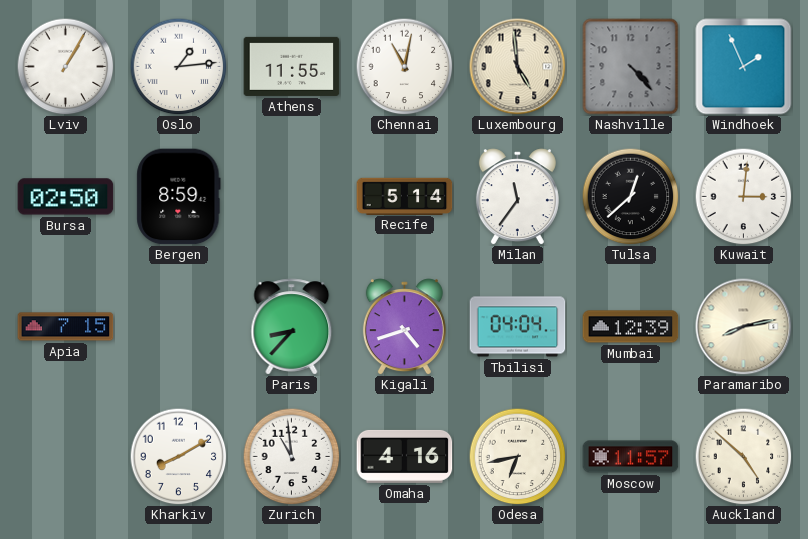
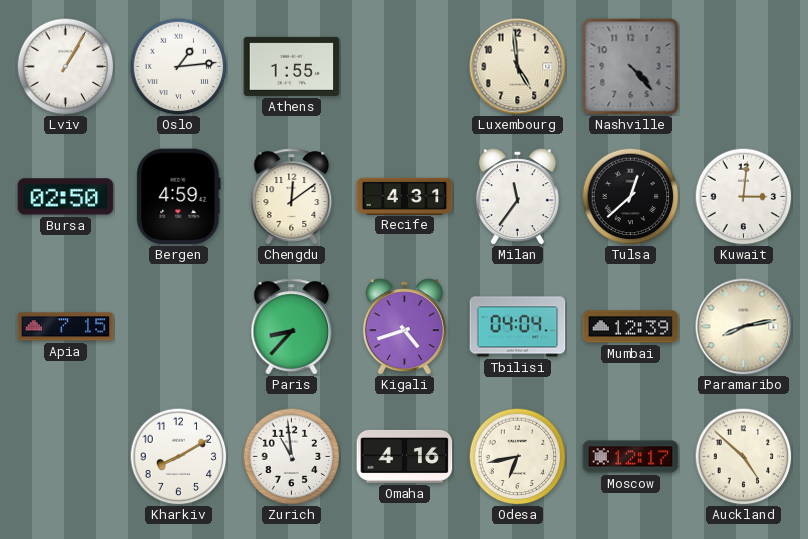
Athens: 11:55 -> 1:55
Chennai: 11:02 -> none
Windhoek: 1:56 -> none
Bergen: 8:59 -> 4:59
Chengdu: none -> 12:09
Recife: 5:14 -> 4:31
Moscow: 11:57 -> 12:17
